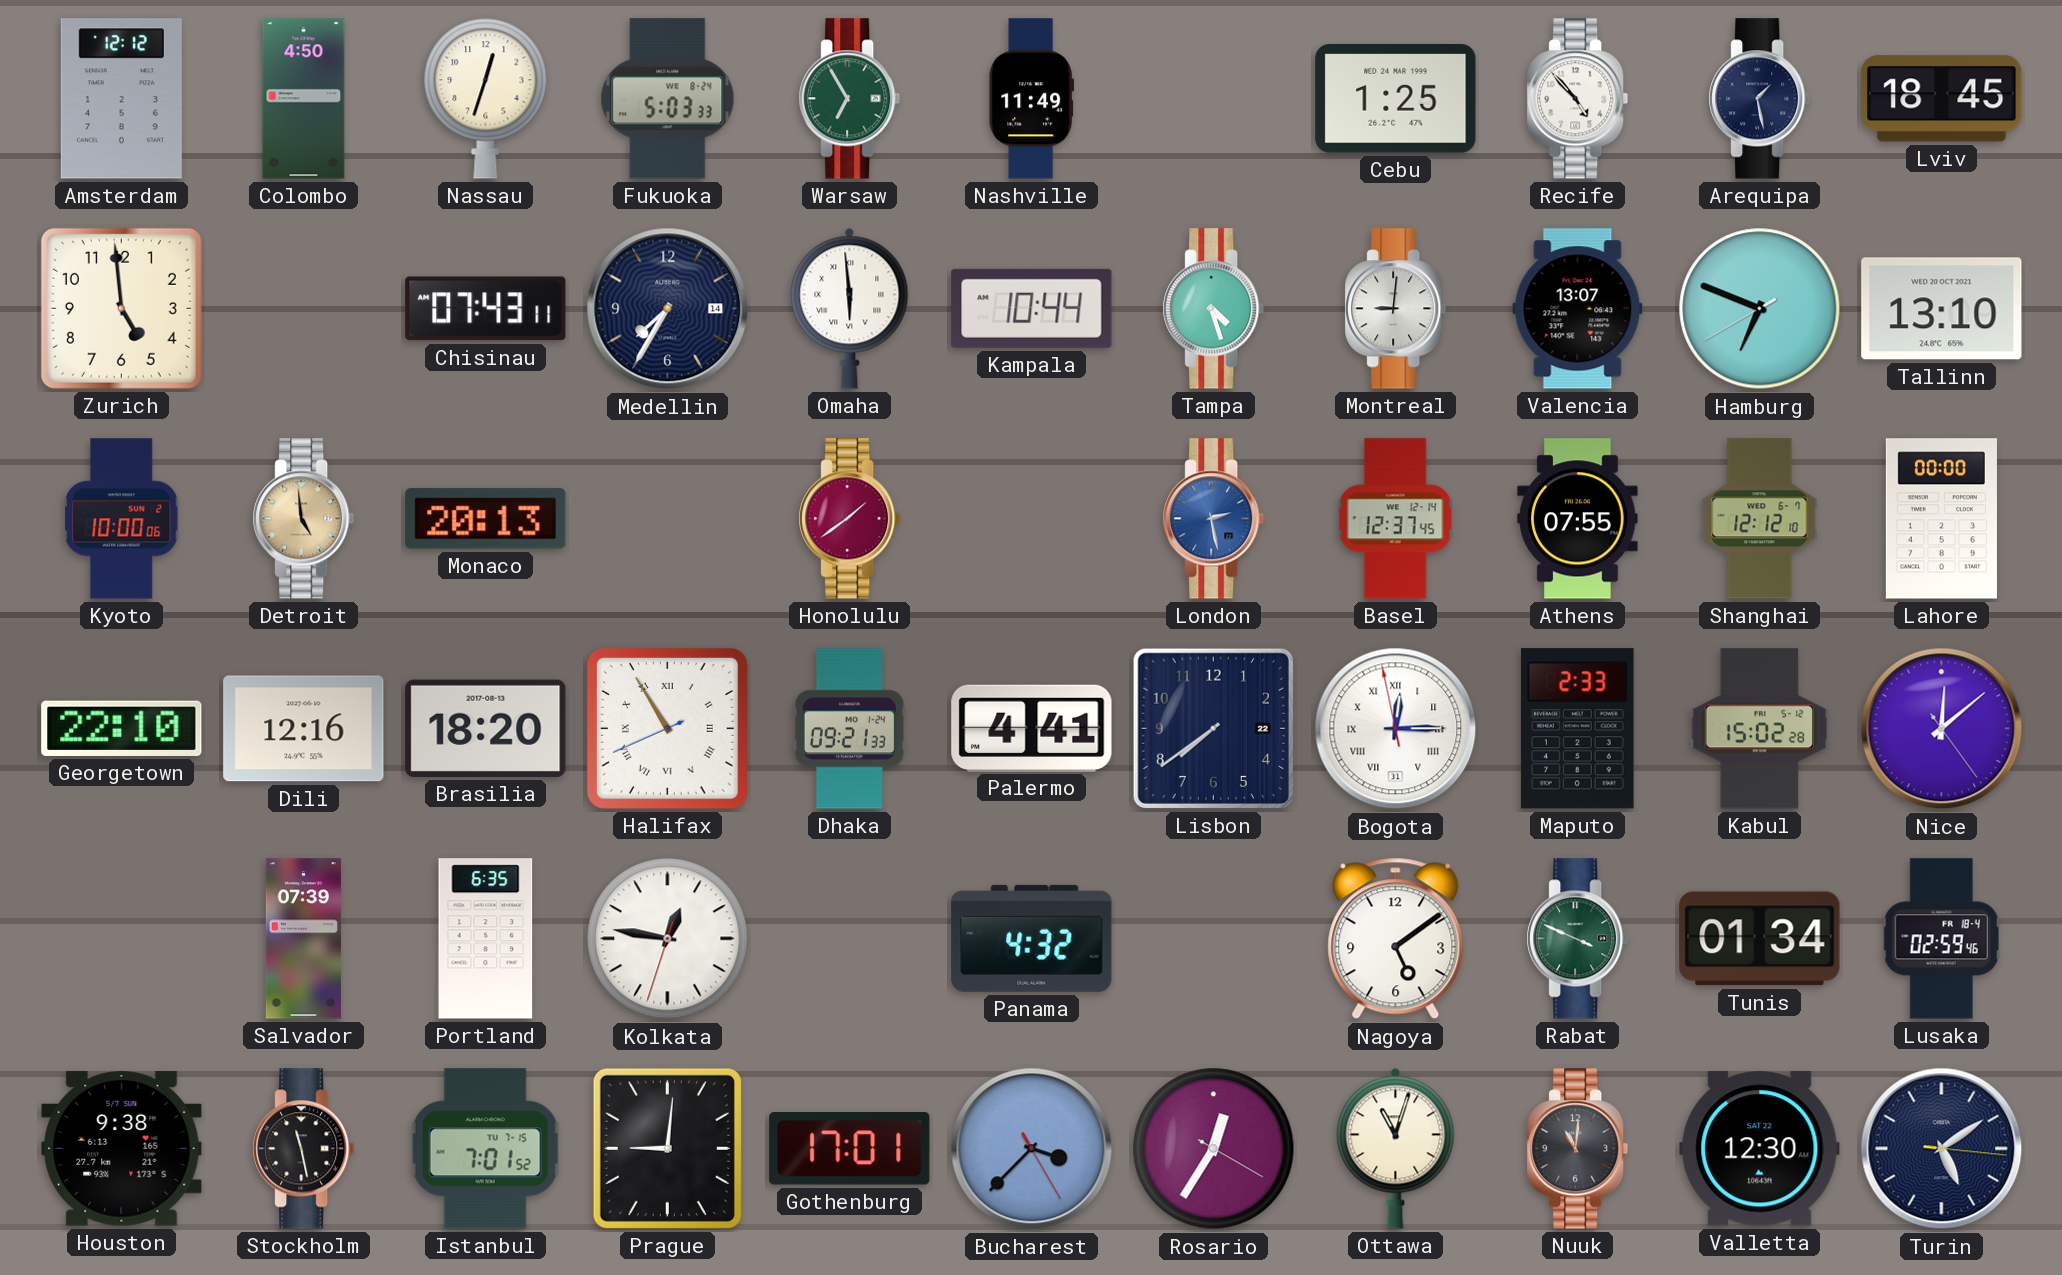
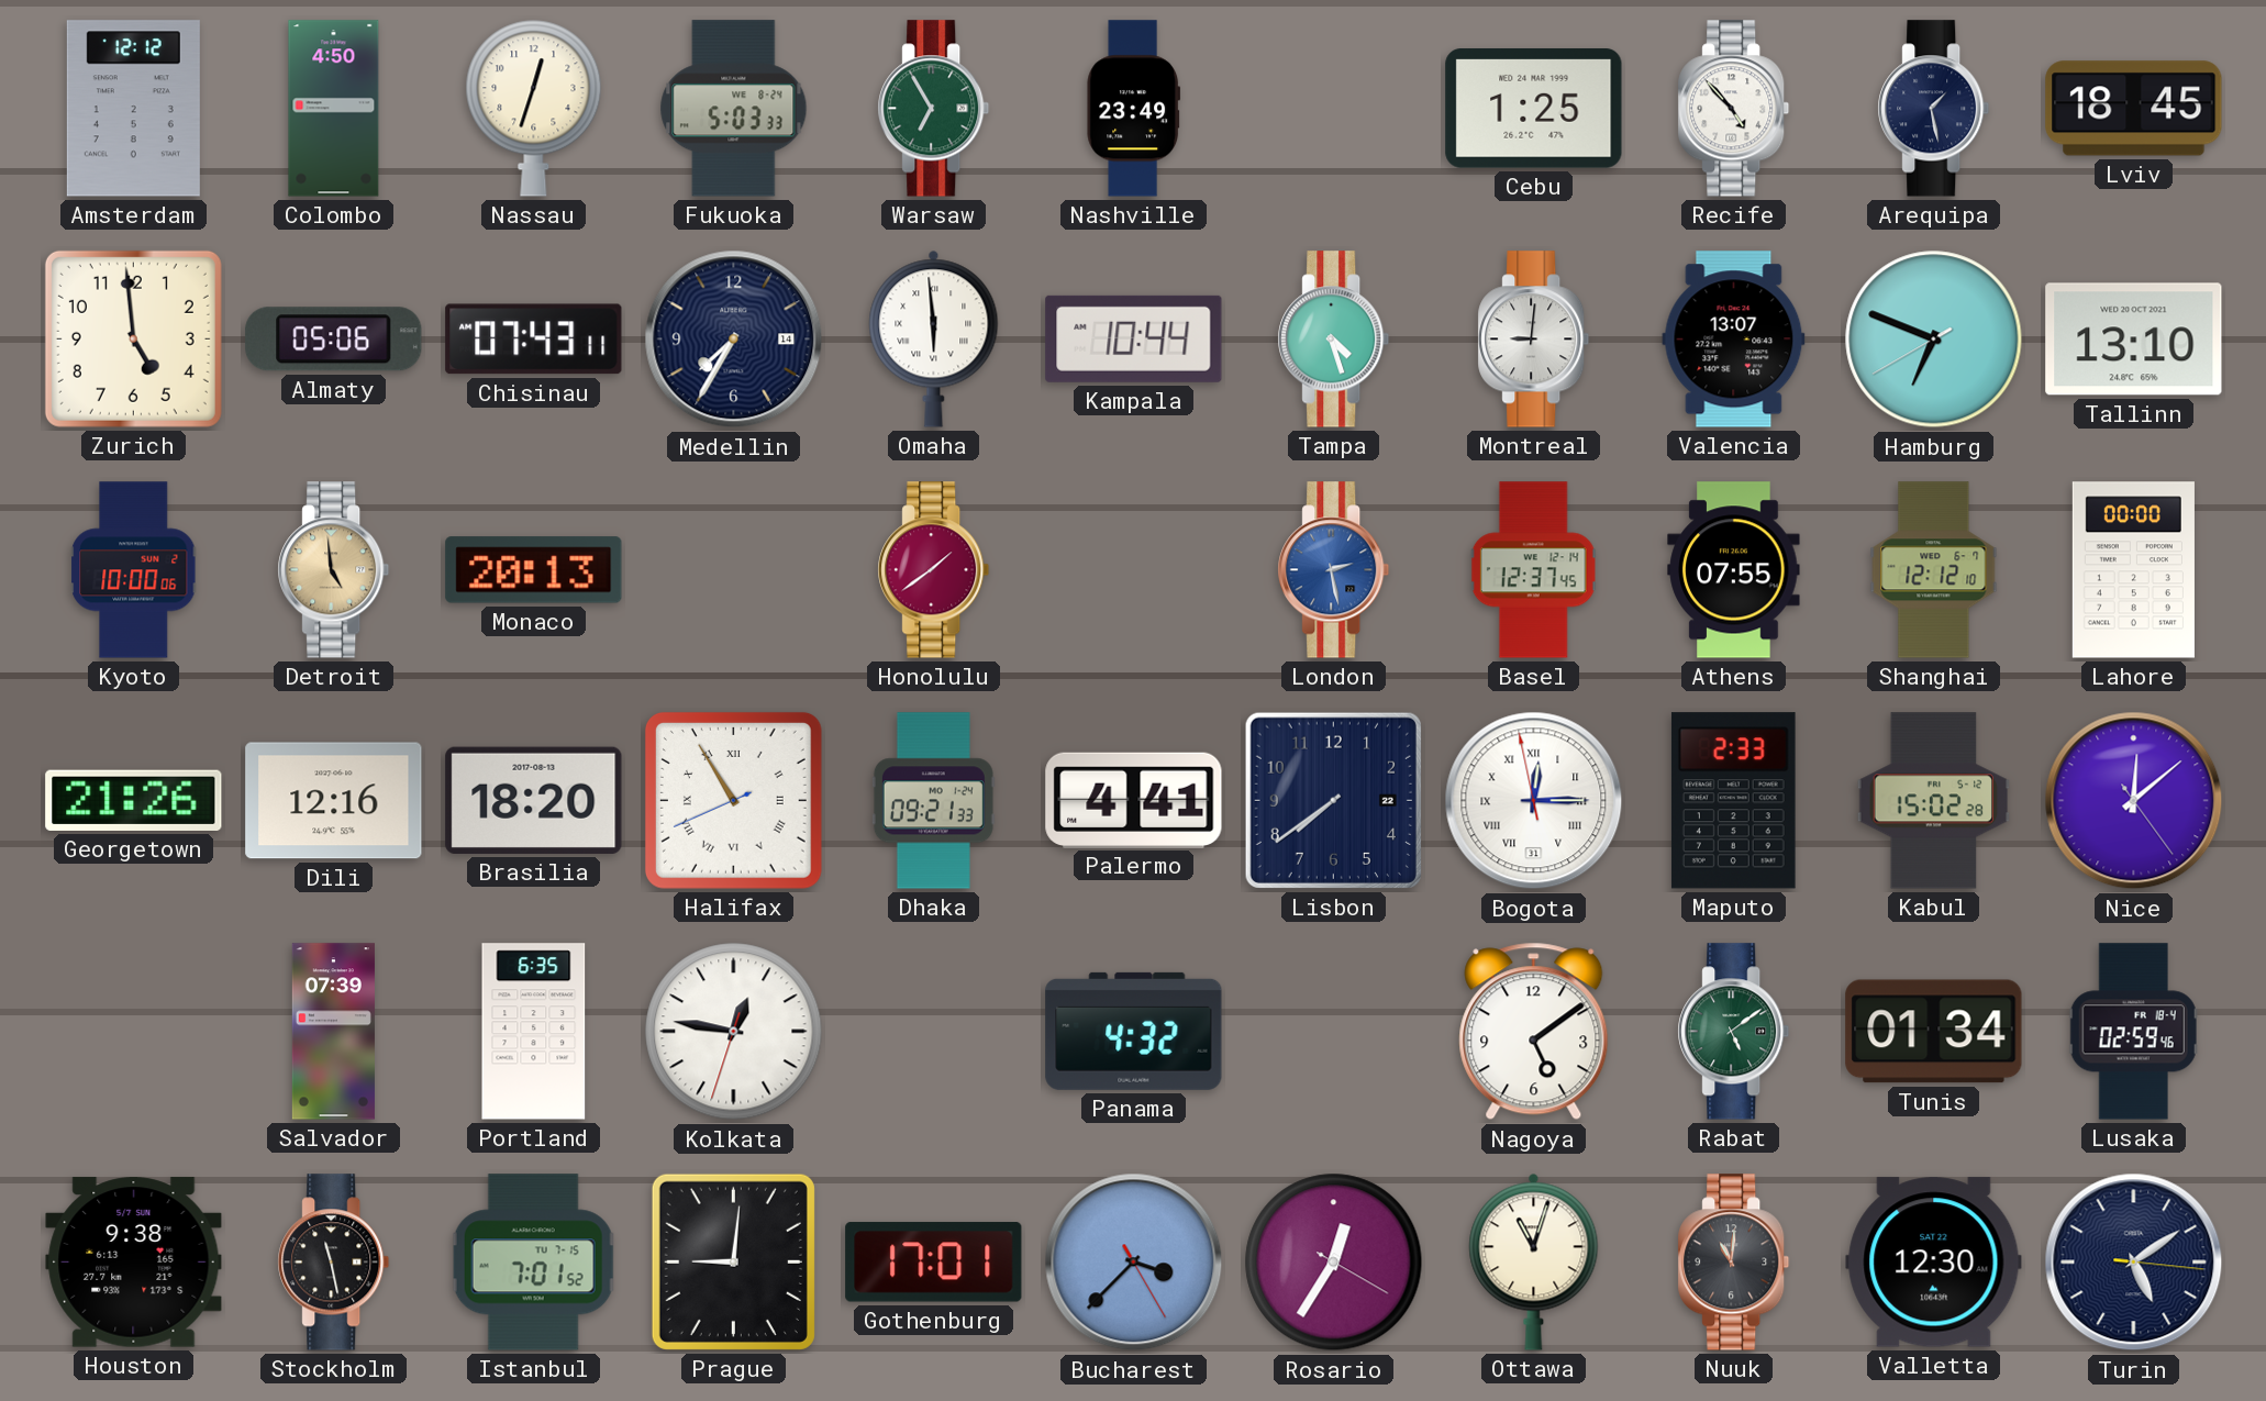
Nashville: 11:49 -> 23:49
Almaty: none -> 05:06
Georgetown: 22:10 -> 21:26
Rabat: 3:49 -> 5:09
